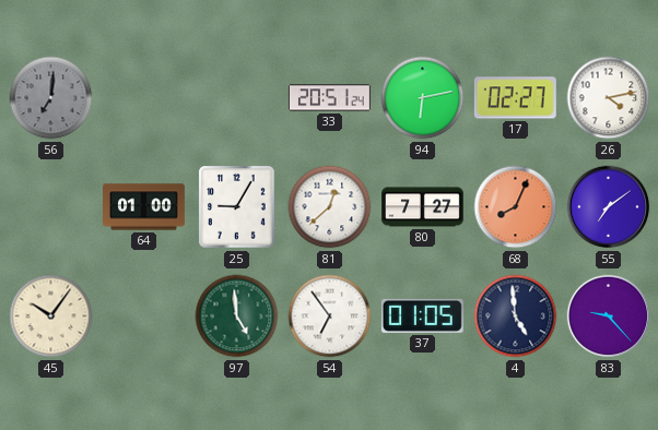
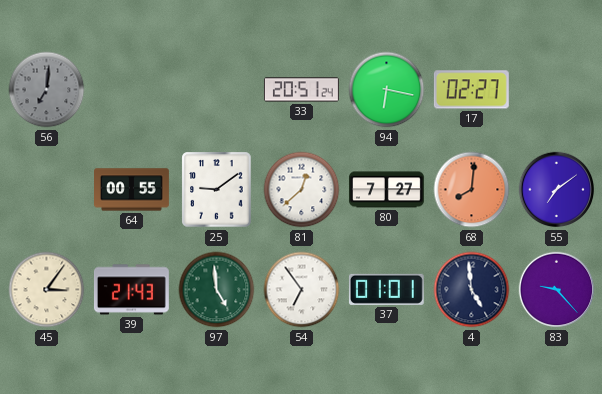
94: 6:13 -> 6:17
26: 4:13 -> none
64: 01:00 -> 00:55
25: 9:05 -> 9:09
68: 8:04 -> 8:01
45: 10:06 -> 3:06
39: none -> 21:43
37: 01:05 -> 01:01
